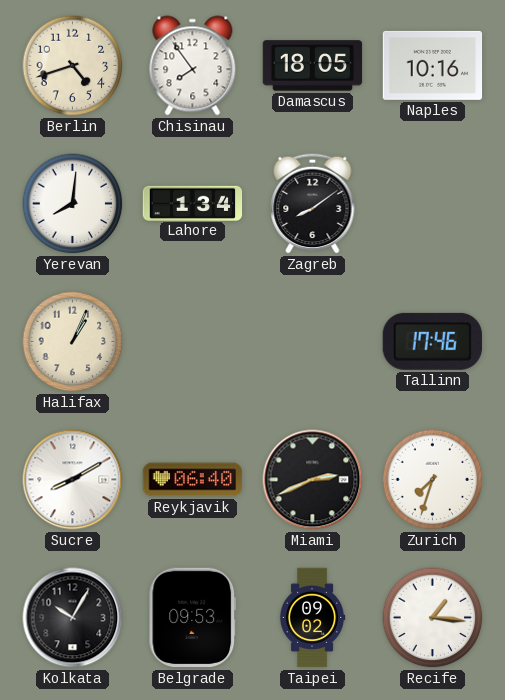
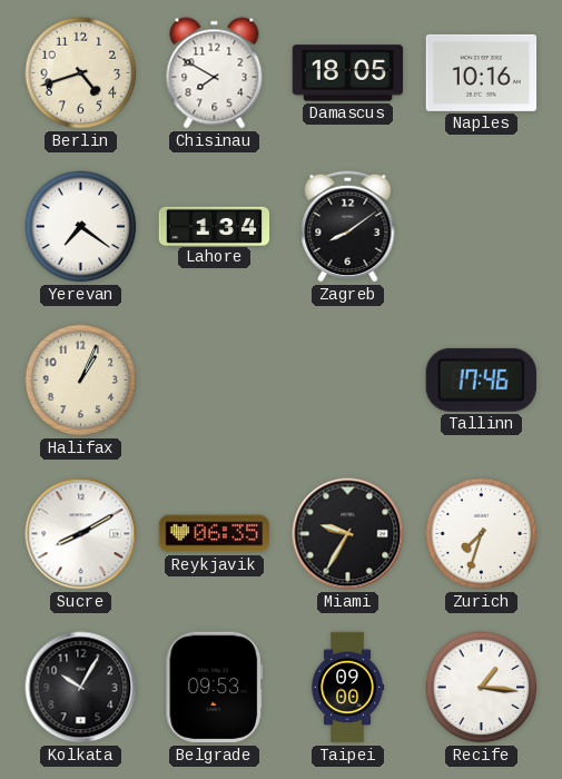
Chisinau: 7:54 -> 7:50
Yerevan: 8:01 -> 7:21
Reykjavik: 06:40 -> 06:35
Miami: 2:41 -> 9:35
Taipei: 09:02 -> 09:00
